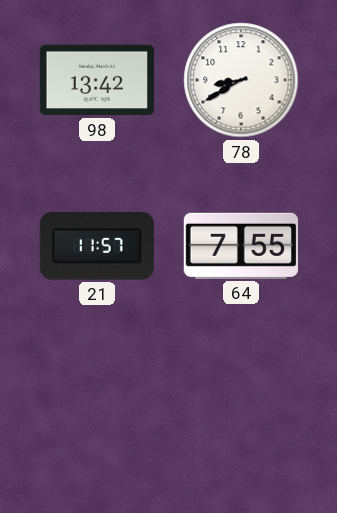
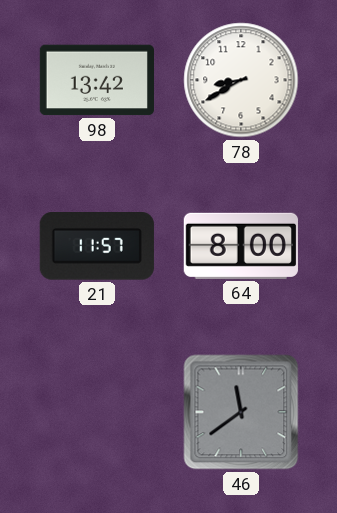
64: 7:55 -> 8:00
46: none -> 11:39
